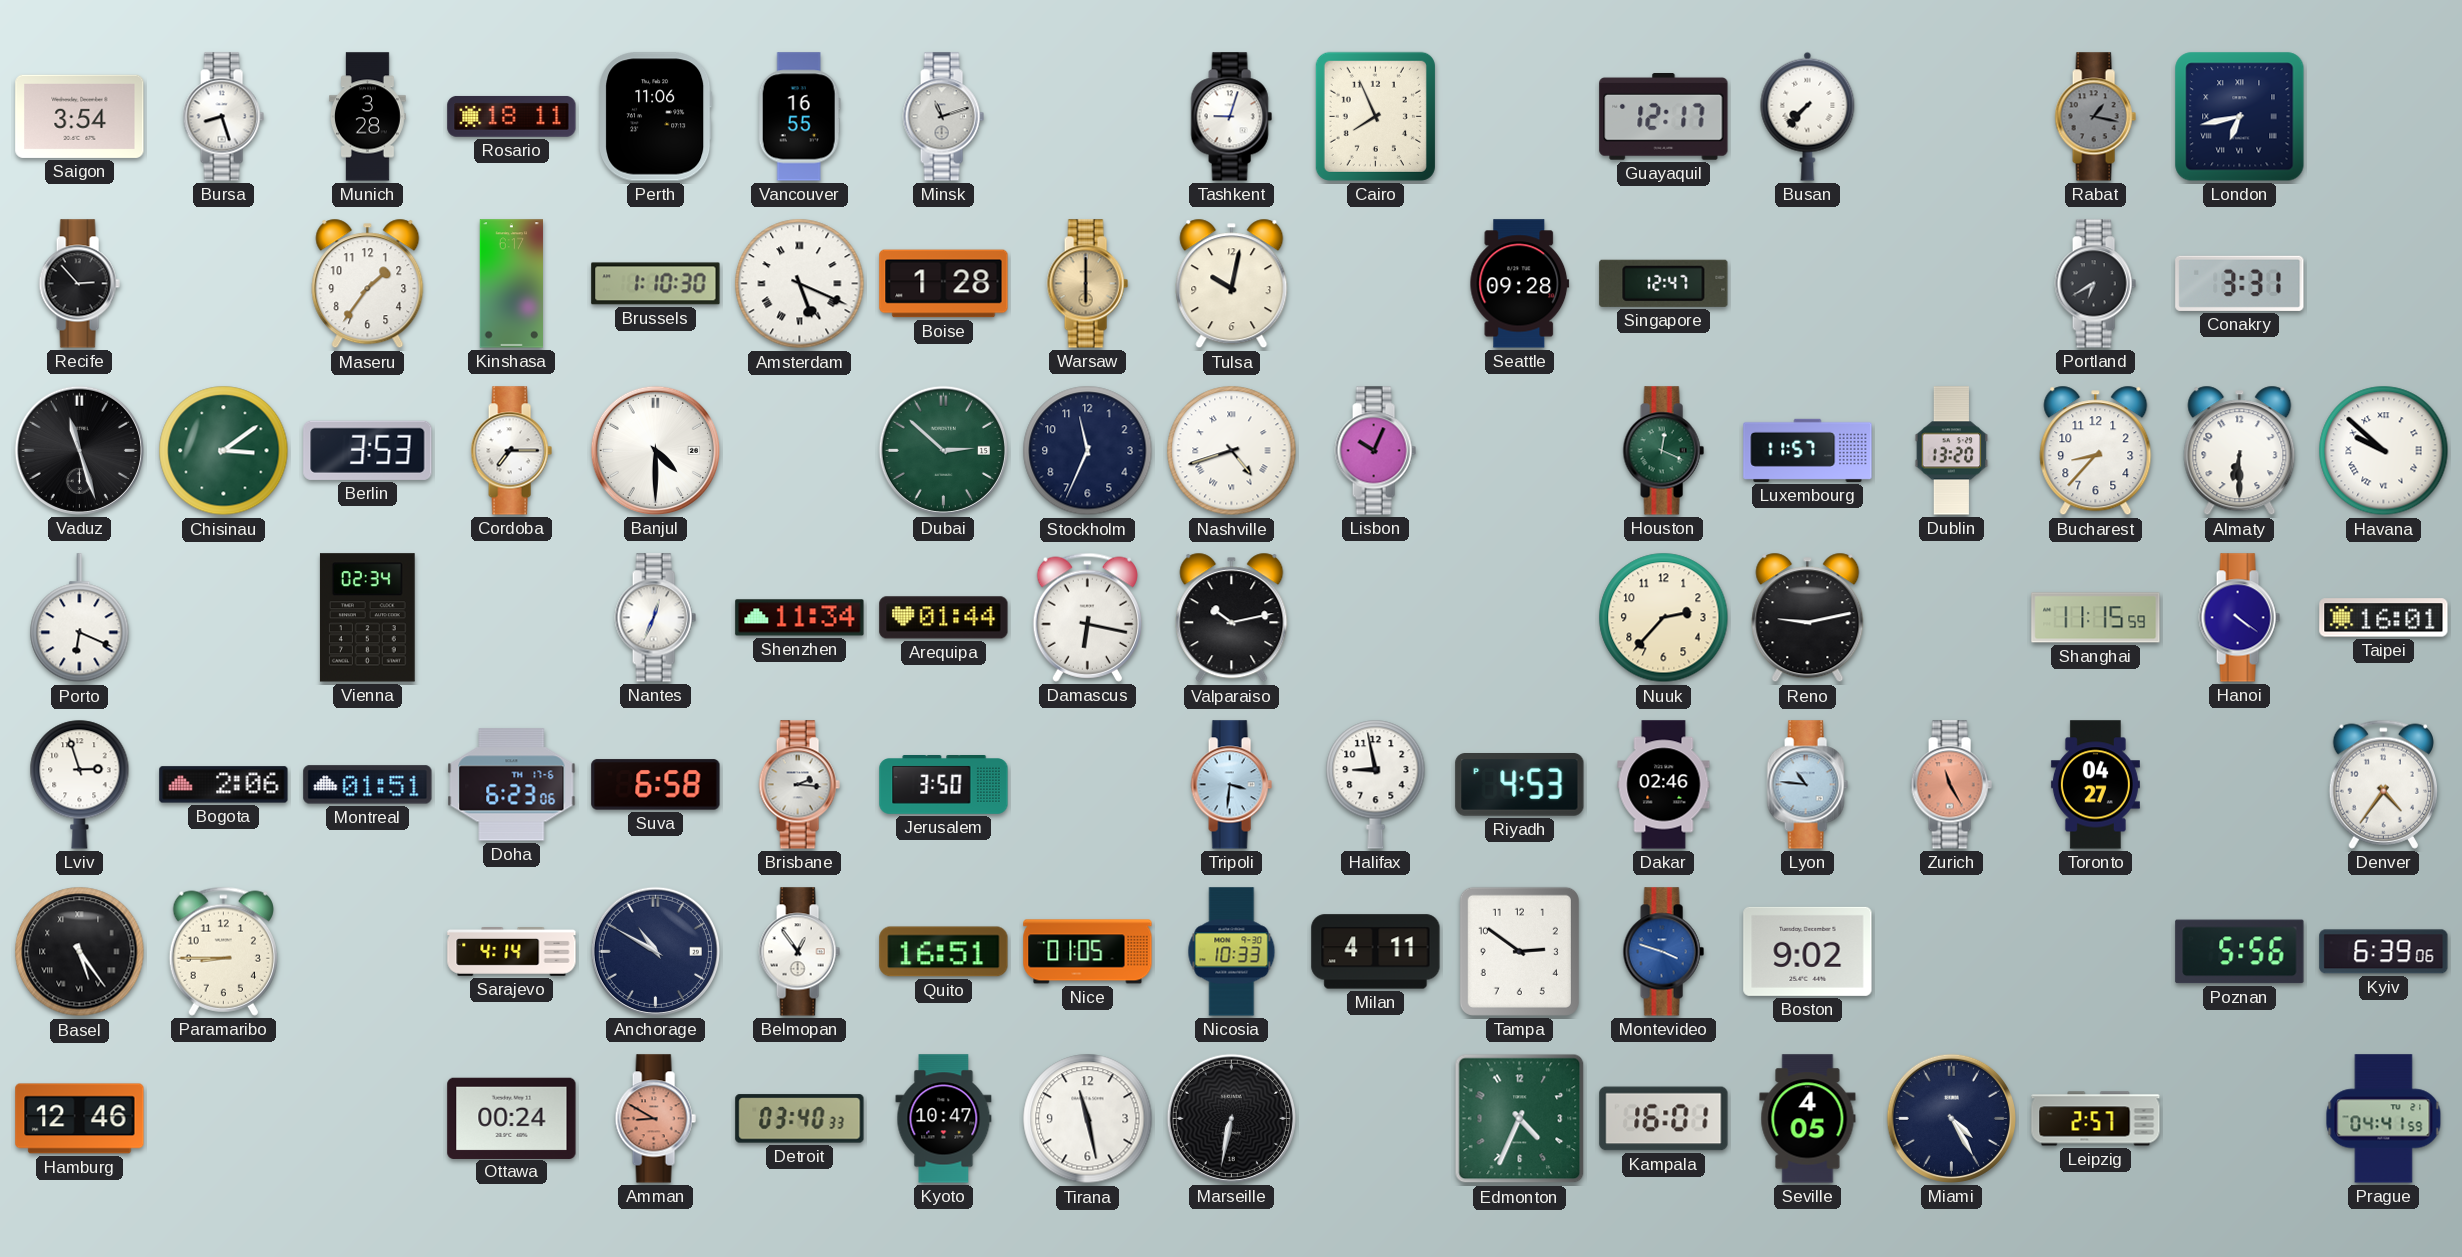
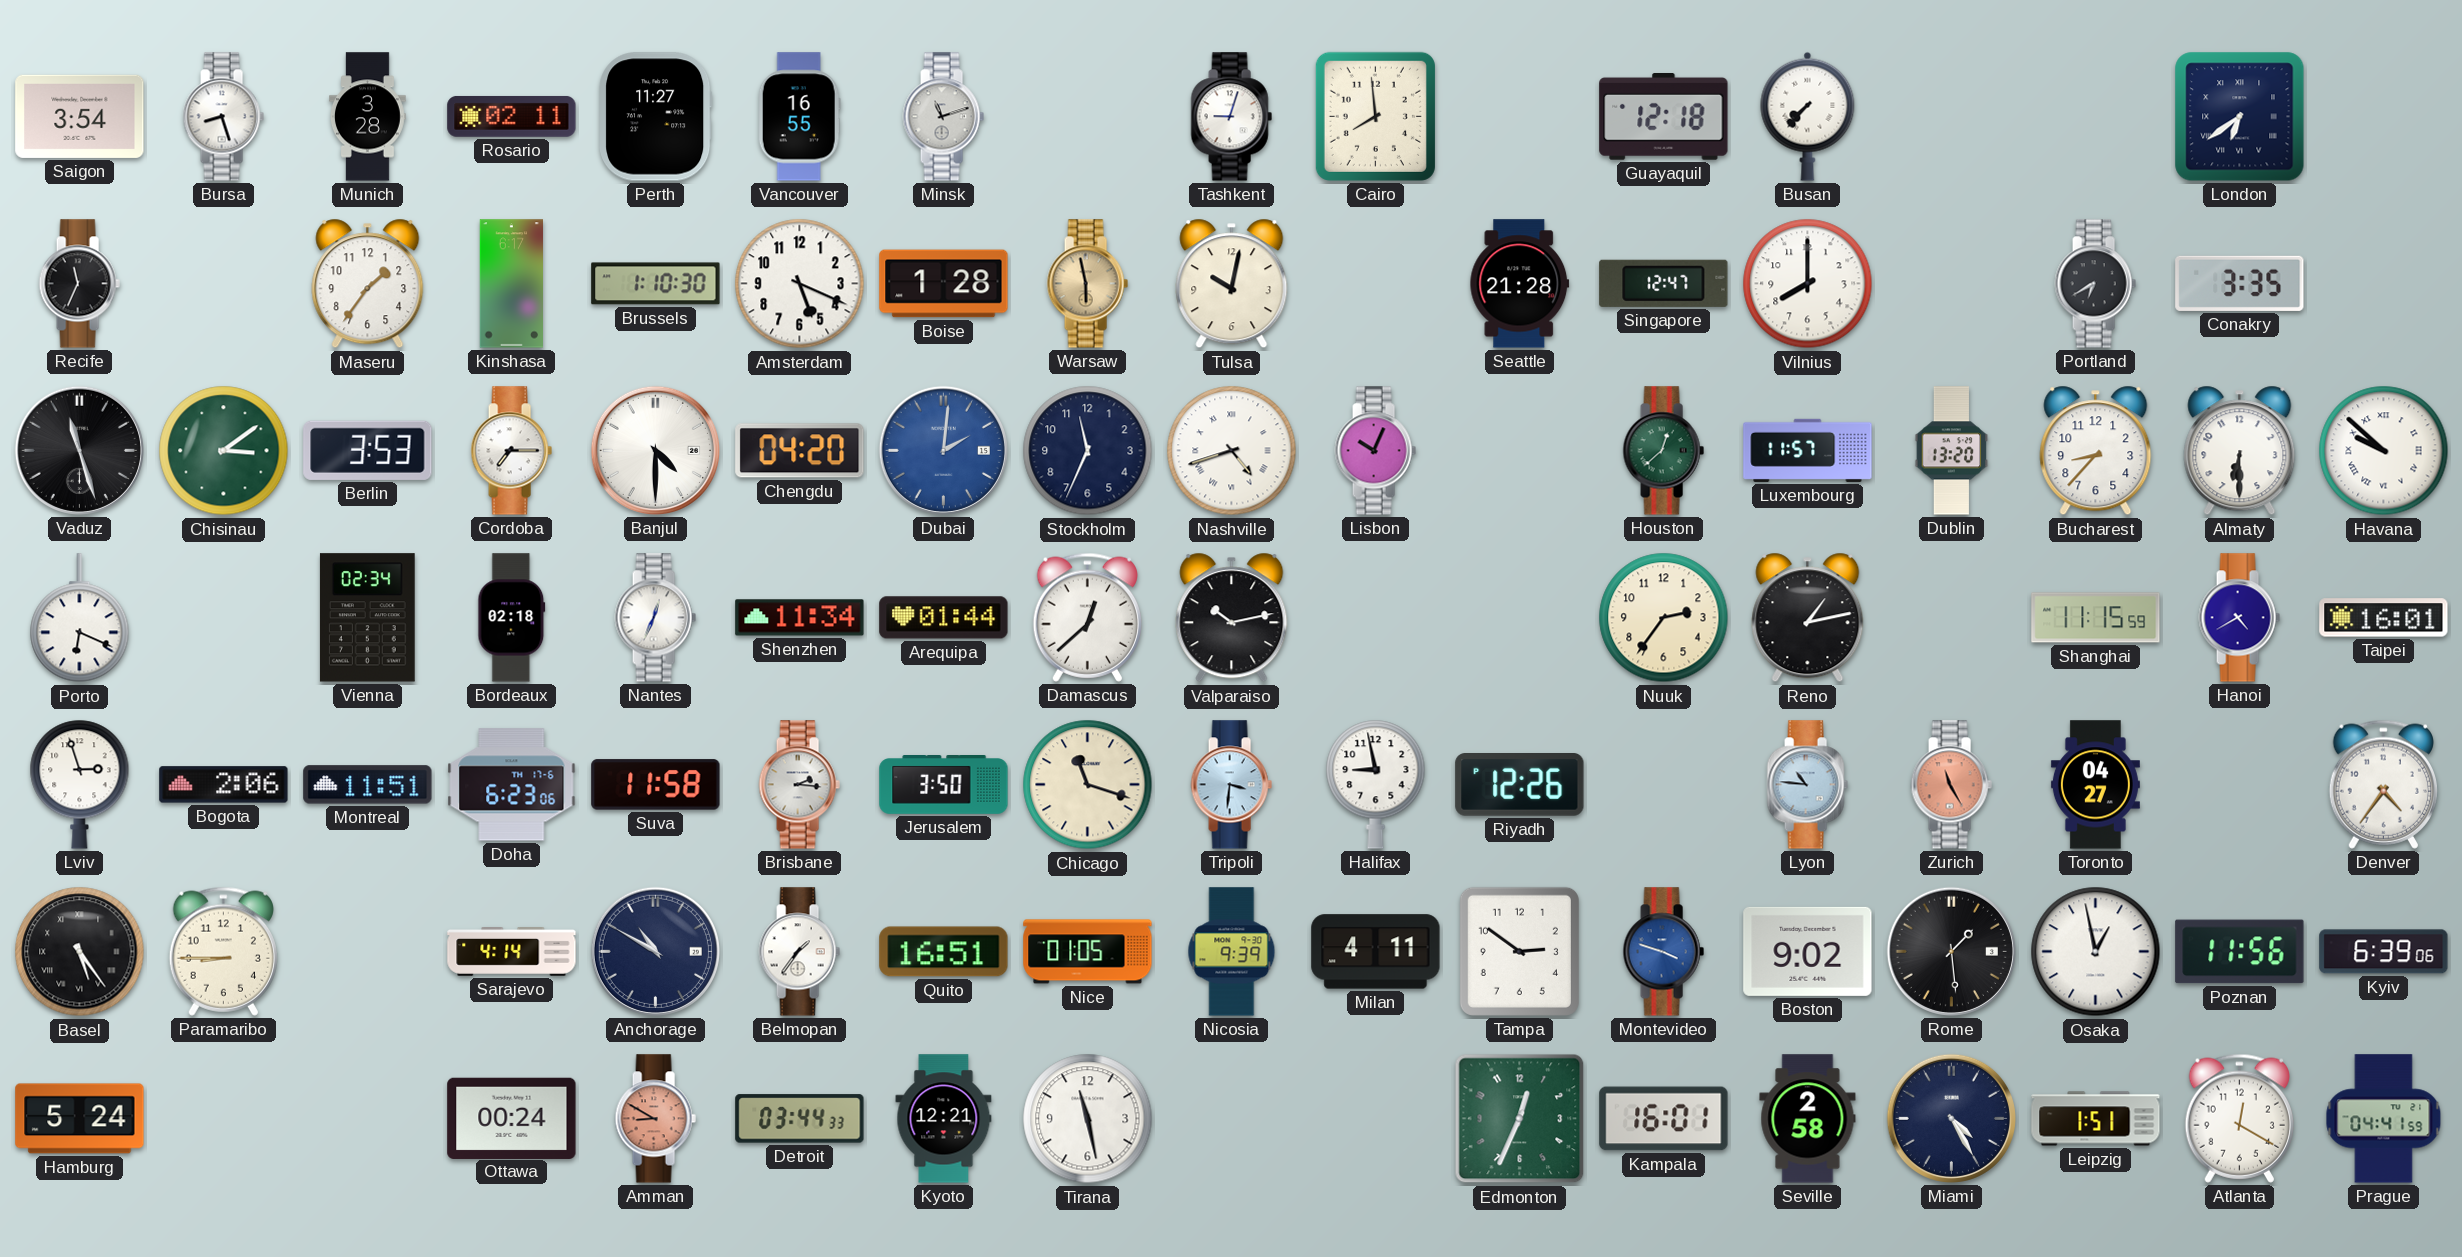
Rosario: 18:11 -> 02:11
Perth: 11:06 -> 11:27
Cairo: 7:56 -> 7:59
Guayaquil: 12:17 -> 12:18
Rabat: 1:17 -> none
London: 6:43 -> 6:39
Recife: 2:53 -> 11:34
Amsterdam numerals: Roman -> Arabic
Warsaw: 6:00 -> 5:58
Seattle: 09:28 -> 21:28
Vilnius: none -> 8:00
Conakry: 3:31 -> 3:35
Chengdu: none -> 04:20
Dubai: 2:52 -> 2:01
Dubai dial: green -> blue
Houston: 12:19 -> 12:38
Bordeaux: none -> 02:18
Damascus: 6:17 -> 12:38
Nuuk: 2:37 -> 2:36
Reno: 9:13 -> 1:13
Hanoi: 4:21 -> 4:40
Montreal: 01:51 -> 11:51
Suva: 6:58 -> 11:58
Chicago: none -> 11:18
Riyadh: 4:53 -> 12:26
Dakar: 02:46 -> none
Belmopan: 12:54 -> 1:36
Nicosia: 10:33 -> 9:39
Rome: none -> 1:29
Osaka: none -> 12:58
Poznan: 5:56 -> 11:56
Hamburg: 12:46 -> 5:24
Detroit: 03:40 -> 03:44
Kyoto: 10:47 -> 12:21
Marseille: 6:32 -> none
Edmonton: 4:34 -> 12:34
Seville: 4:05 -> 2:58
Leipzig: 2:57 -> 1:51
Atlanta: none -> 12:20
